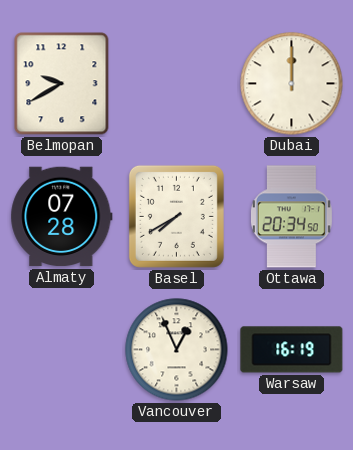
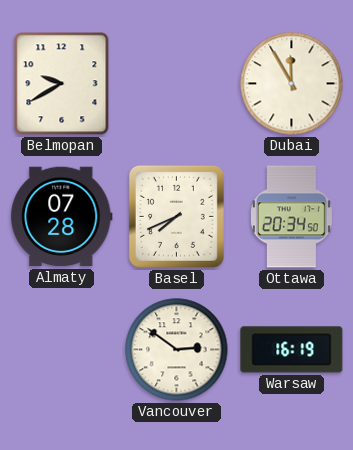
Dubai: 12:00 -> 11:55
Basel: 7:40 -> 7:41
Vancouver: 12:56 -> 2:51
